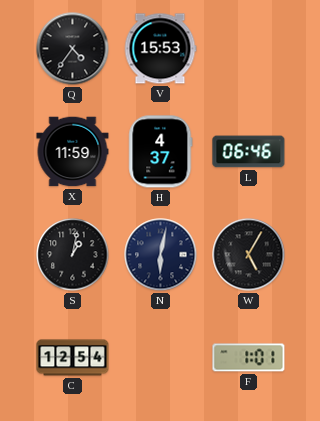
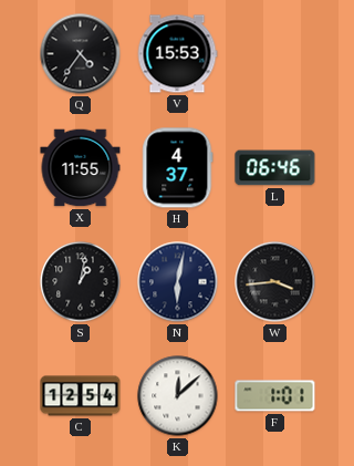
X: 11:59 -> 11:55
W: 5:05 -> 3:44
K: none -> 12:08
